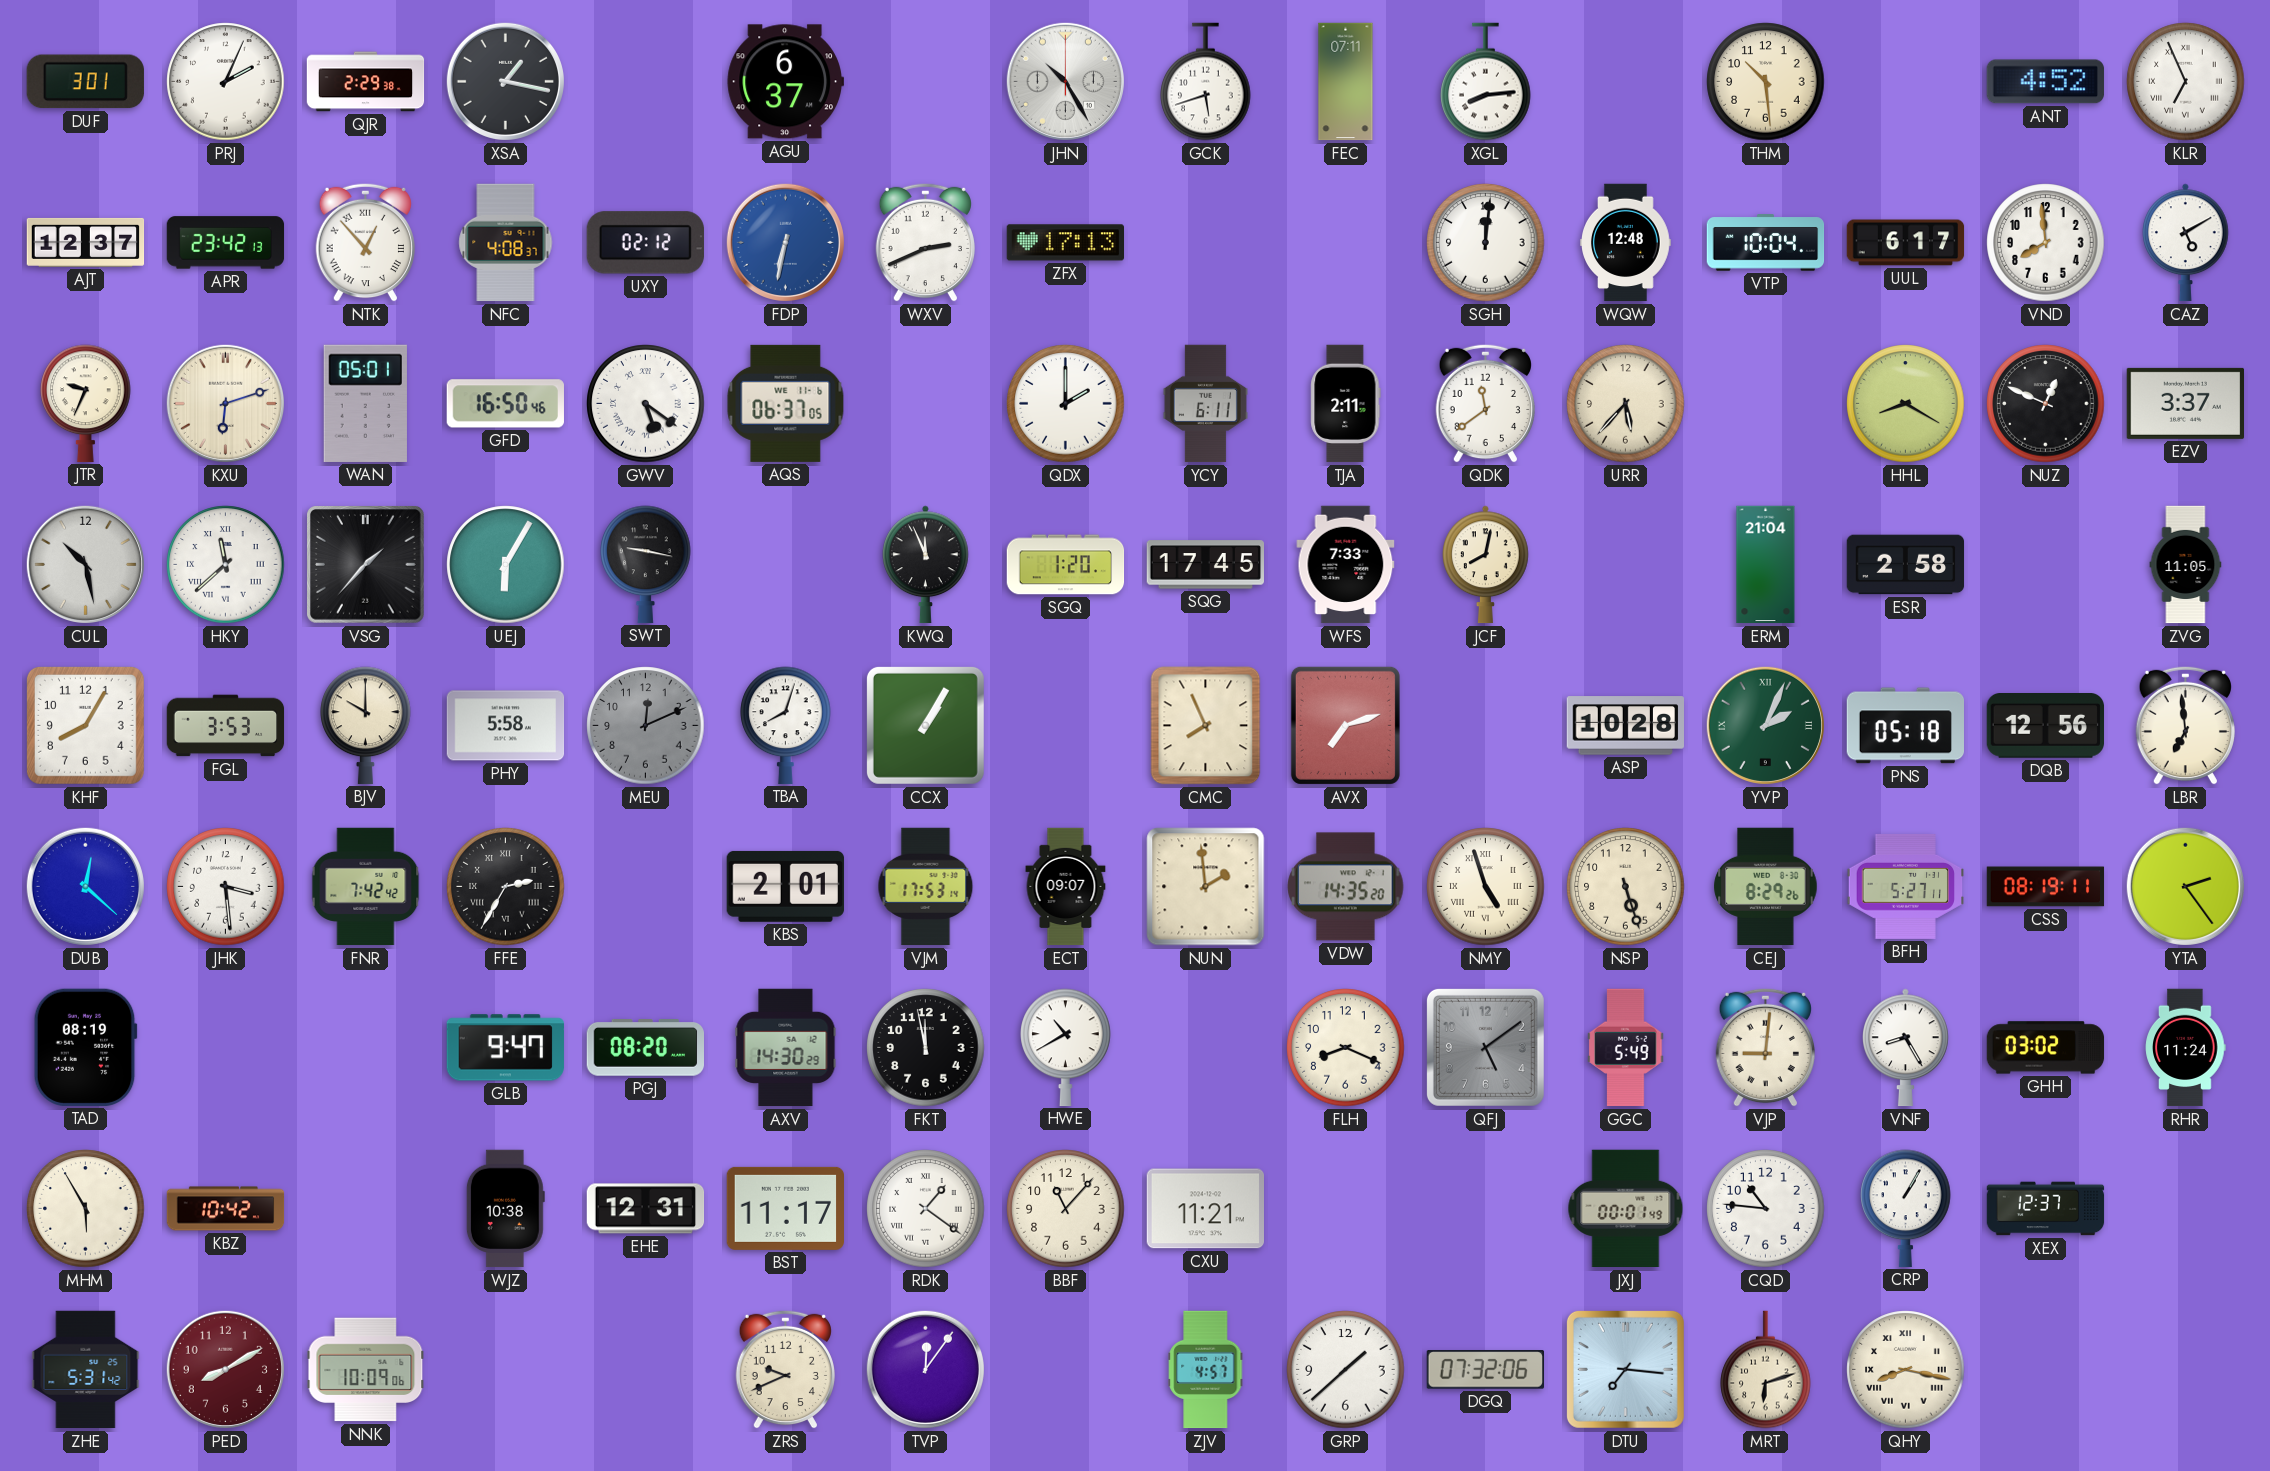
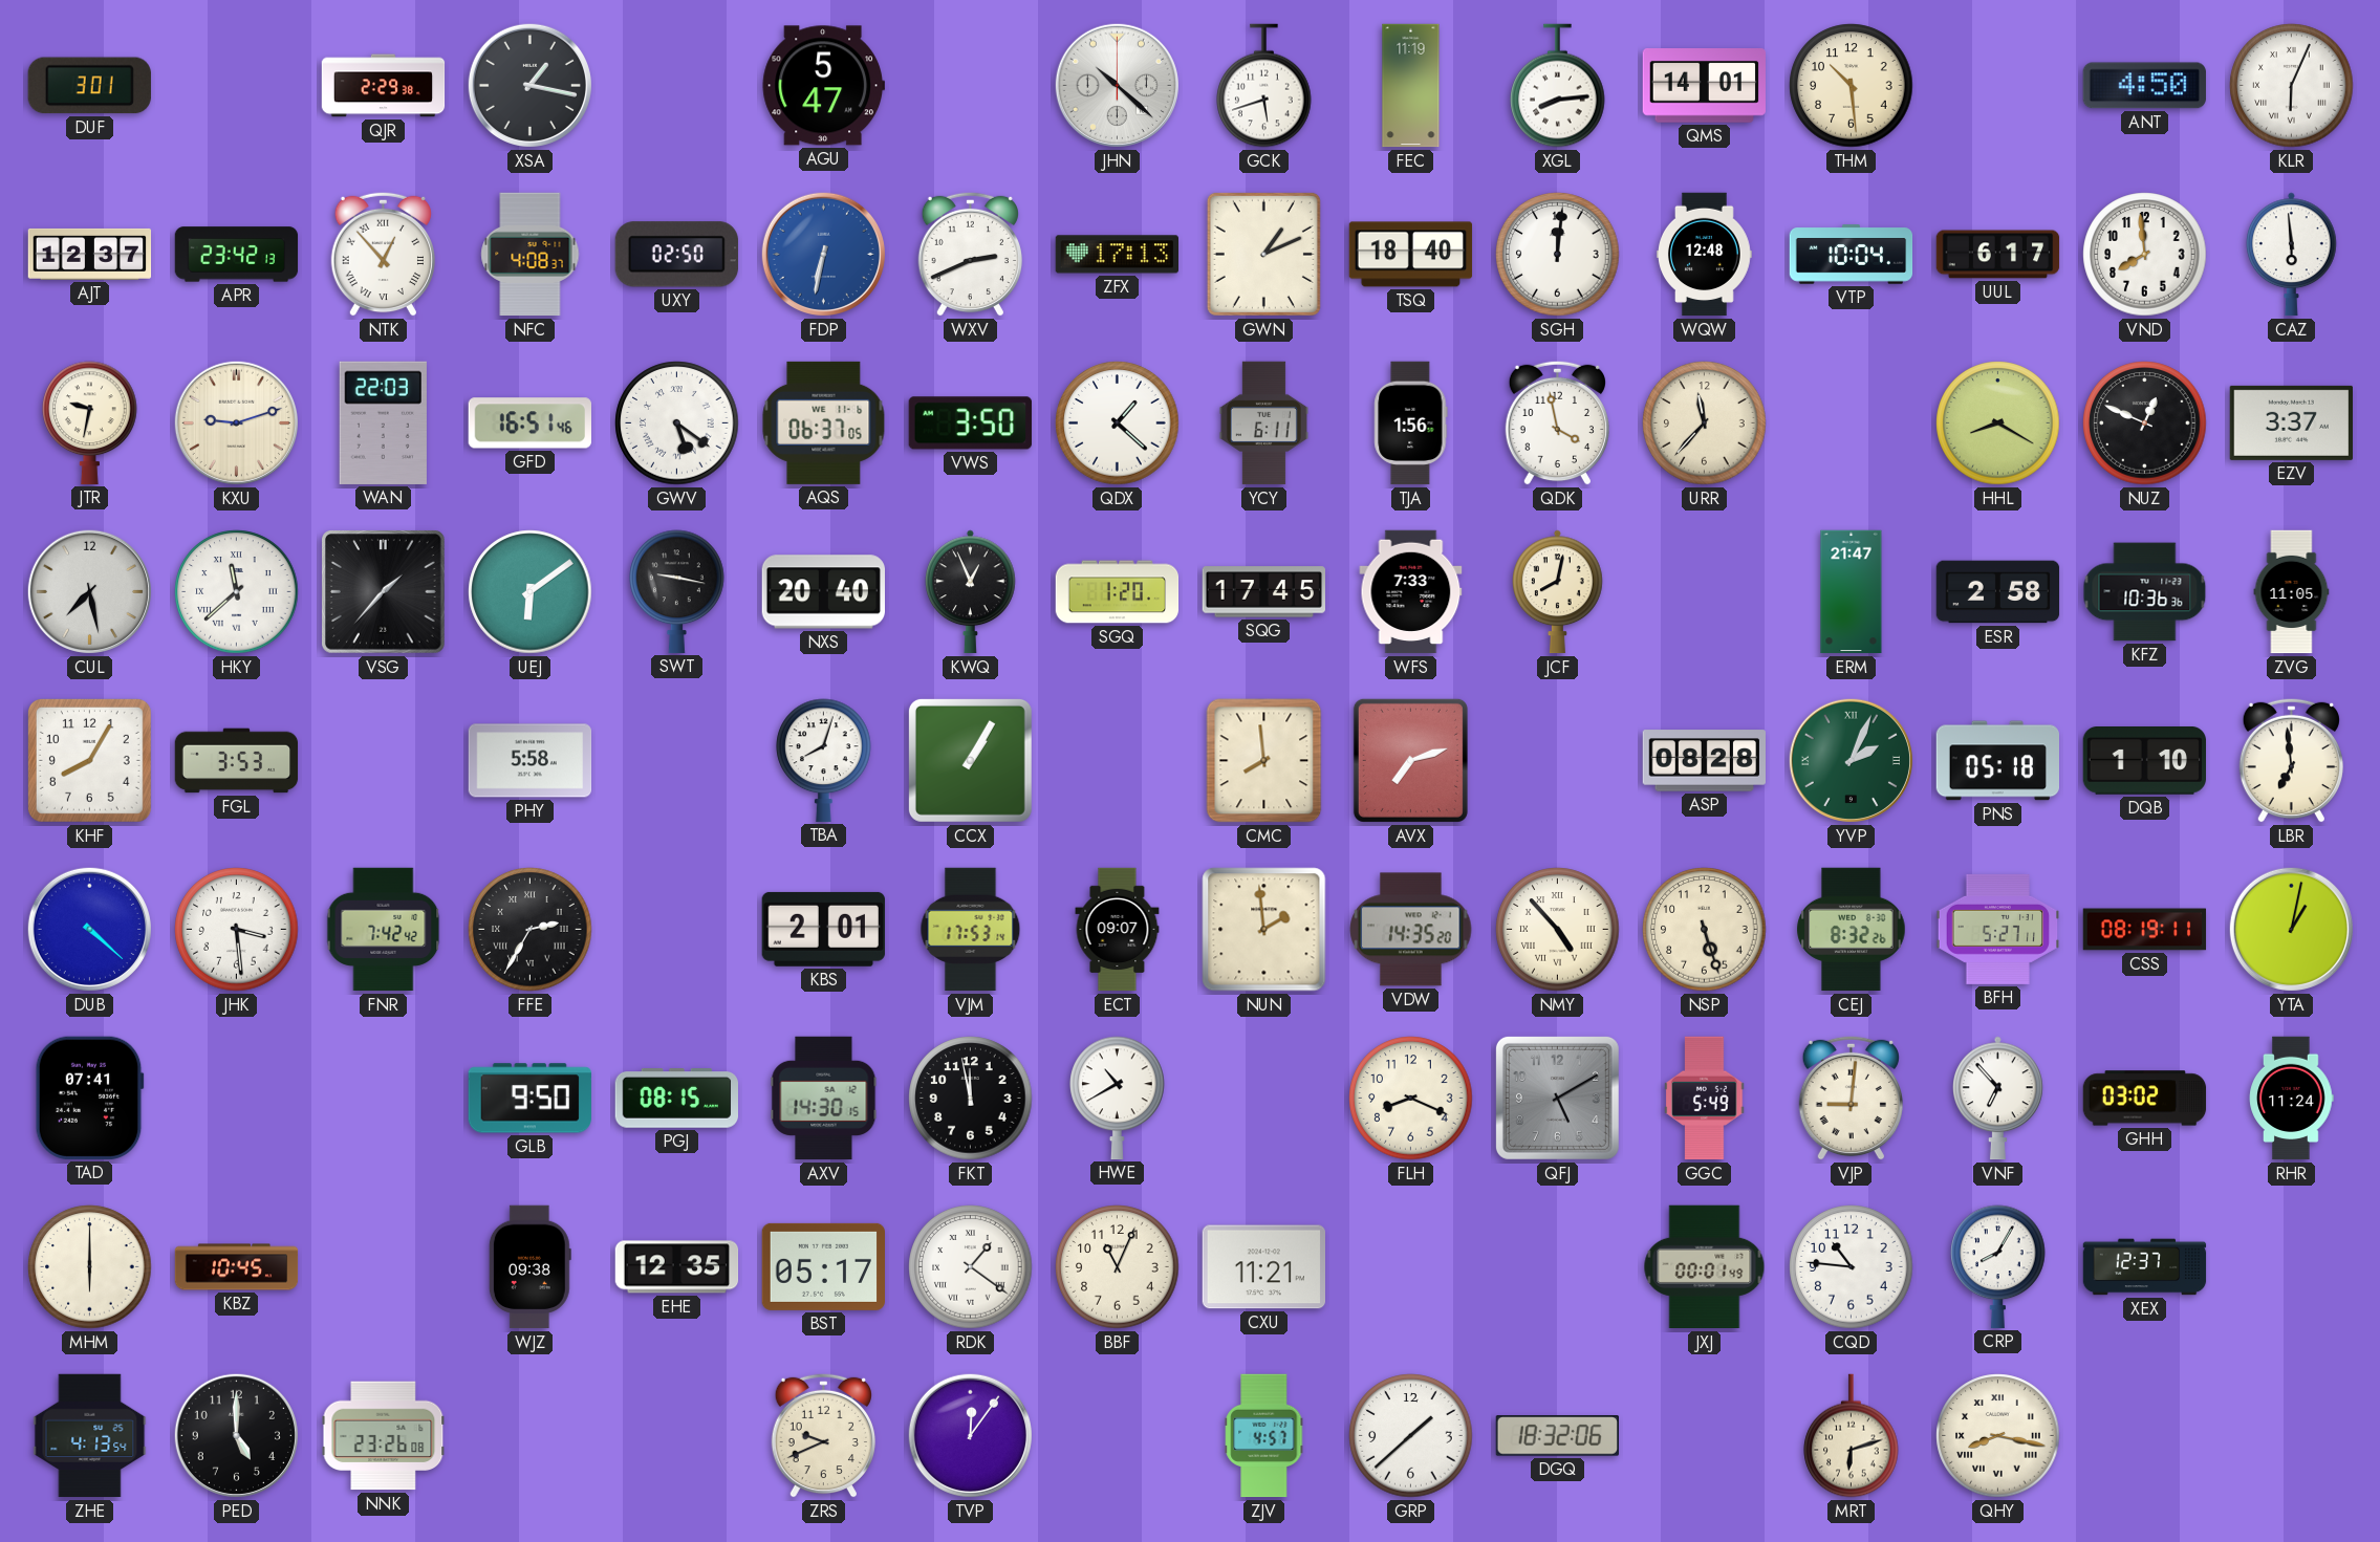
PRJ: 2:04 -> none
AGU: 6:37 -> 5:47
JHN: 10:25 -> 10:22
FEC: 07:11 -> 11:19
QMS: none -> 14:01
ANT: 4:52 -> 4:50
KLR: 6:56 -> 6:04
UXY: 02:12 -> 02:50
GWN: none -> 1:11
TSQ: none -> 18:40
CAZ: 5:10 -> 5:59
JTR: 9:34 -> 9:32
KXU: 6:12 -> 9:12
WAN: 05:01 -> 22:03
GFD: 16:50 -> 16:51
VWS: none -> 3:50
QDX: 2:00 -> 1:22
TJA: 2:11 -> 1:56
QDK: 11:39 -> 3:58
URR: 5:37 -> 11:37
CUL: 10:28 -> 7:28
UEJ: 6:05 -> 6:09
NXS: none -> 20:40
KWQ: 11:56 -> 12:56
ERM: 21:04 -> 21:47
KFZ: none -> 10:36
BJV: 10:00 -> none
MEU: 12:11 -> none
CMC: 7:56 -> 7:59
ASP: 10:28 -> 08:28
DQB: 12:56 -> 1:10
DUB: 12:22 -> 4:22
NMY: 4:57 -> 4:53
CEJ: 8:29 -> 8:32
YTA: 2:24 -> 1:02
TAD: 08:19 -> 07:41
GLB: 9:47 -> 9:50
PGJ: 08:20 -> 08:15
AXV: 14:30:29 -> 14:30:15
QFJ: 5:09 -> 5:10
VNF: 8:25 -> 6:53
MHM: 5:55 -> 6:00
KBZ: 10:42 -> 10:45
WJZ: 10:38 -> 09:38
EHE: 12:31 -> 12:35
BST: 11:17 -> 05:17
BBF: 11:07 -> 11:04
CRP: 1:05 -> 8:05
ZHE: 5:31 -> 4:13
PED: 8:10 -> 5:00
PED dial: burgundy -> black
NNK: 10:09 -> 23:26
DGQ: 07:32 -> 18:32
DTU: 7:16 -> none
